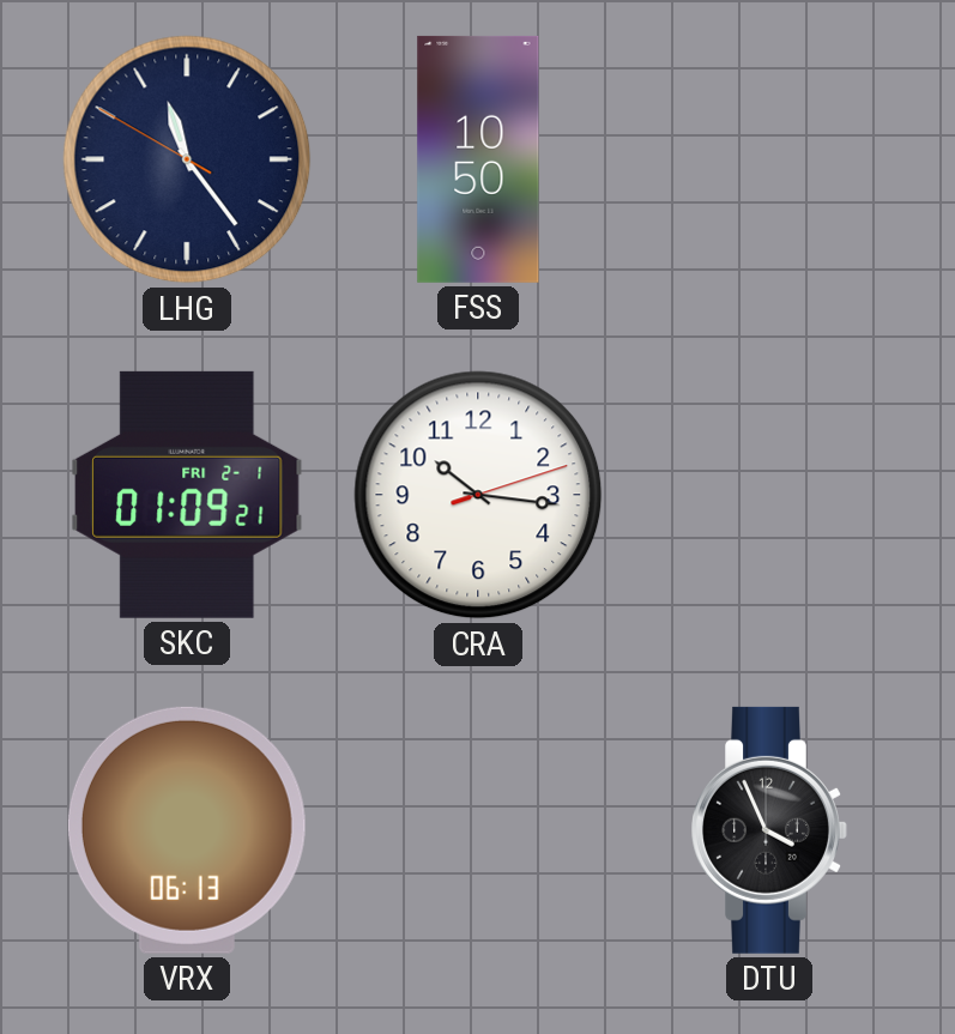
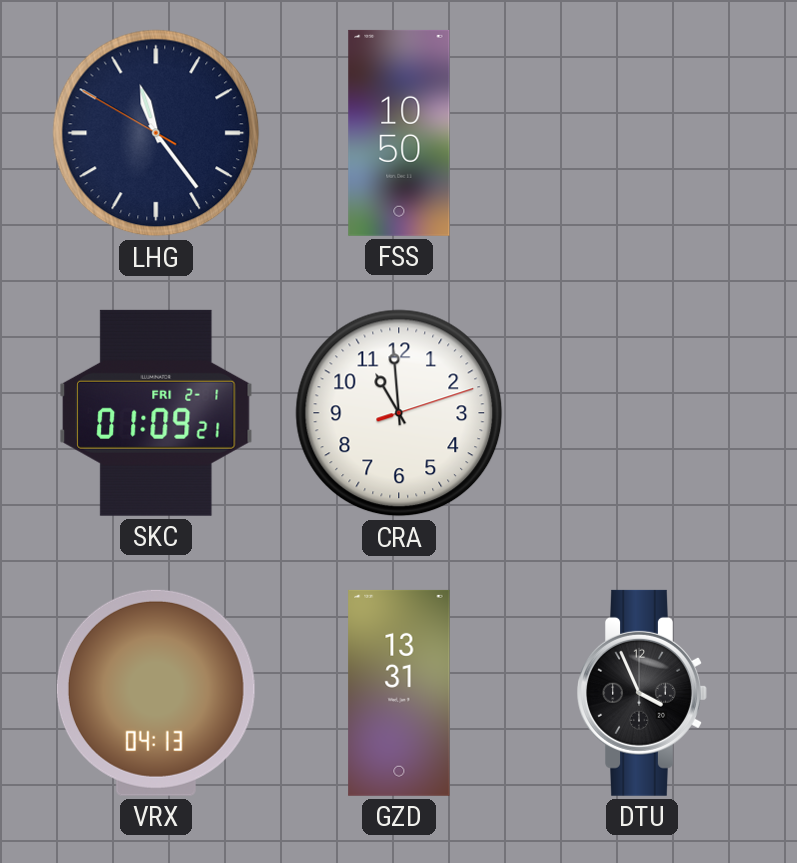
CRA: 10:16 -> 10:59
VRX: 06:13 -> 04:13
GZD: none -> 13:31
